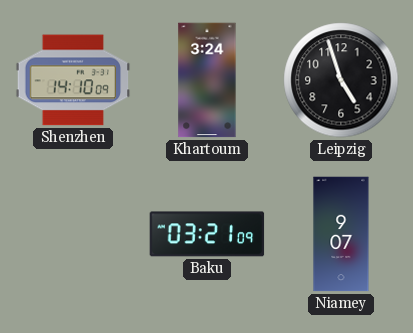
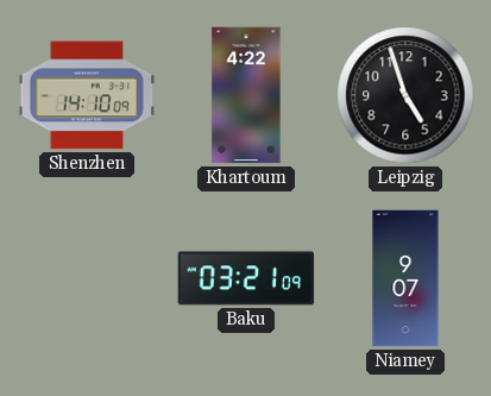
Khartoum: 3:24 -> 4:22
